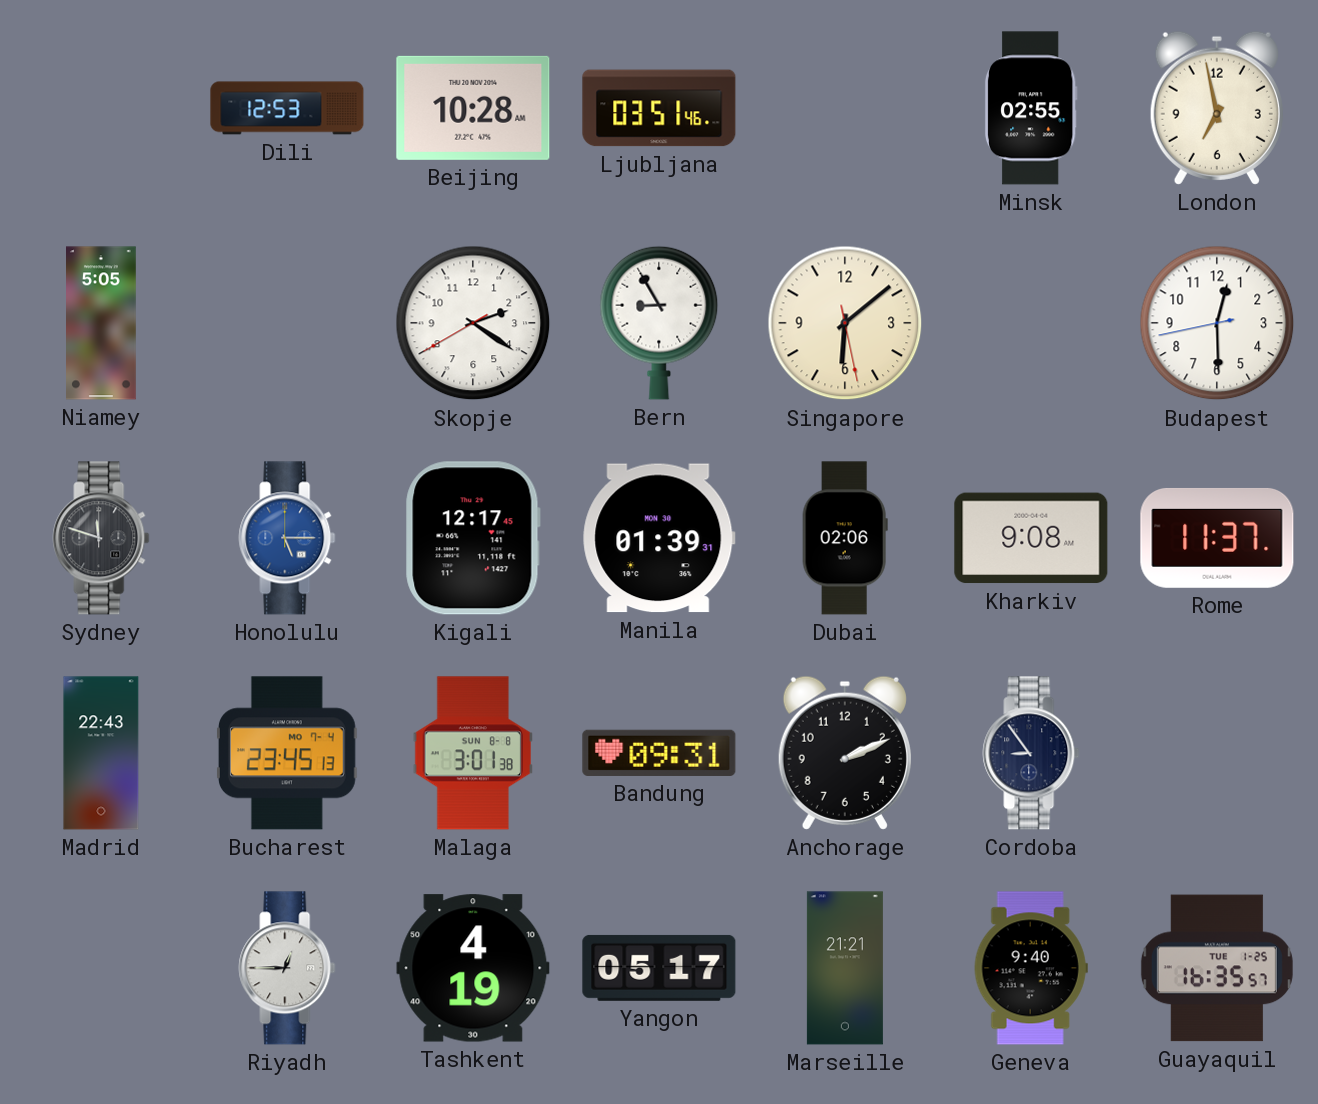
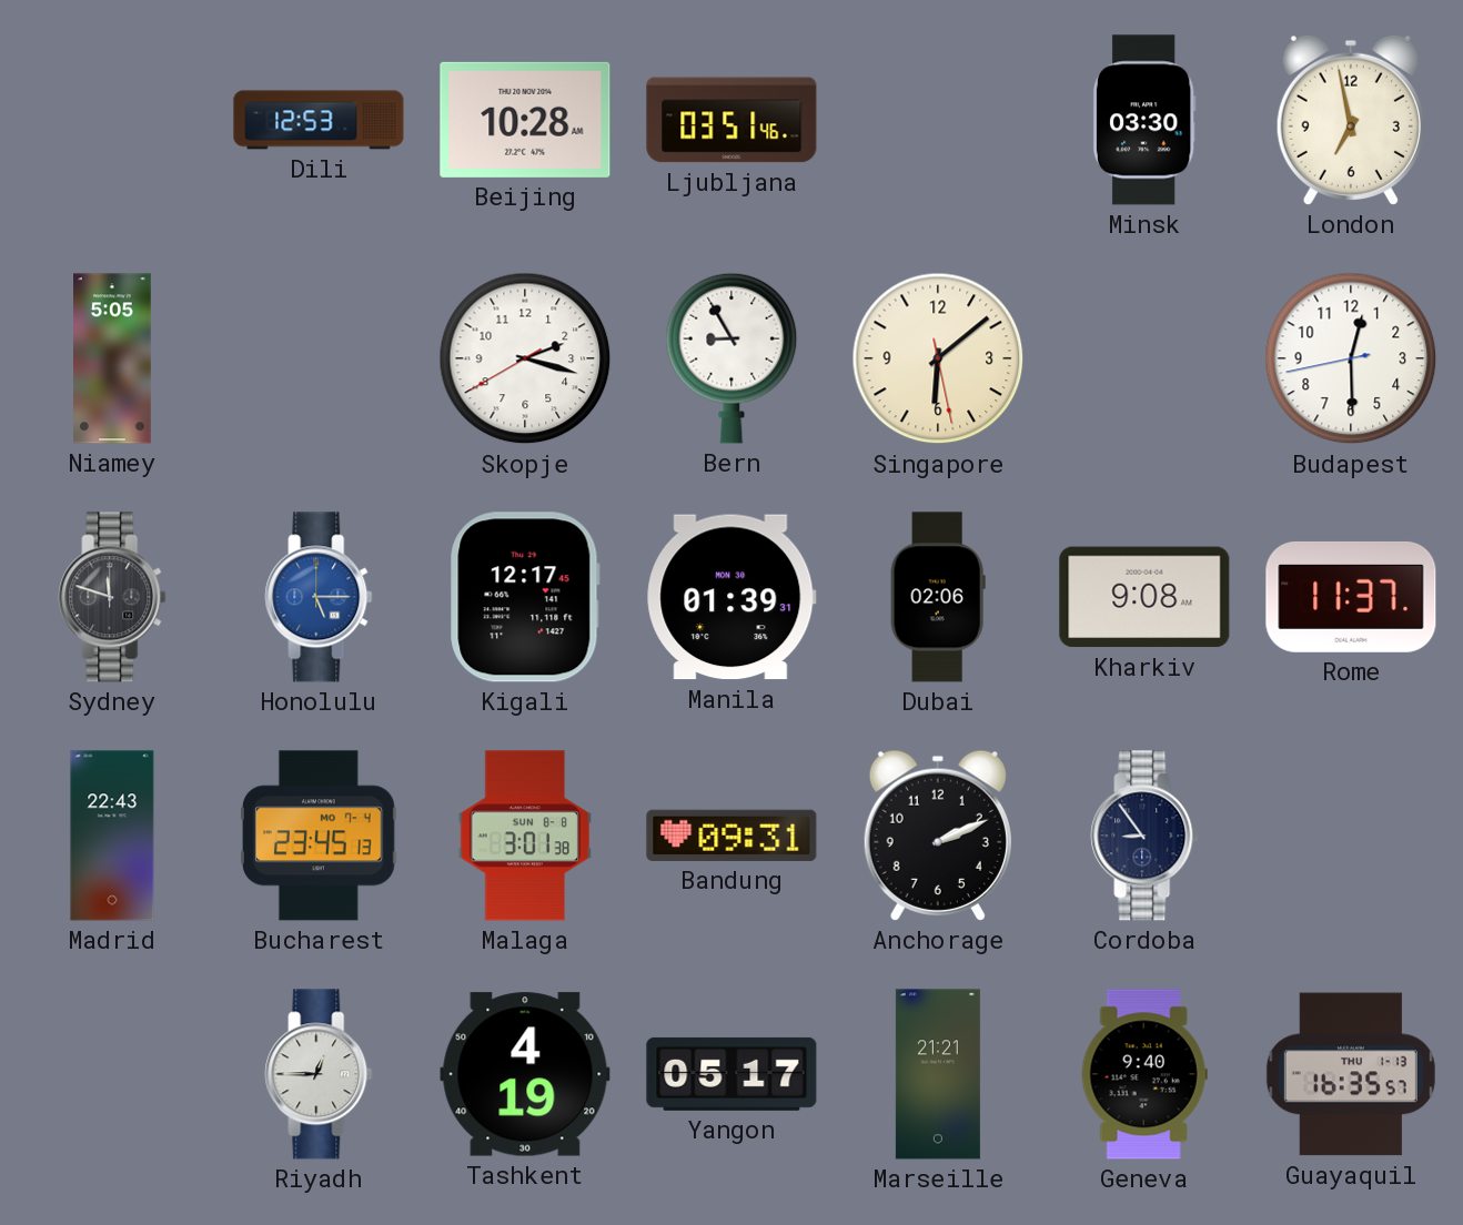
Minsk: 02:55 -> 03:30
Skopje: 2:20 -> 2:17
Guayaquil date: TUE 1-25 -> THU 1-13
